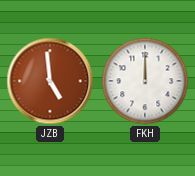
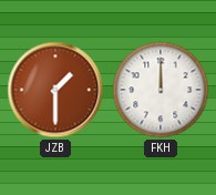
JZB: 4:59 -> 1:30
